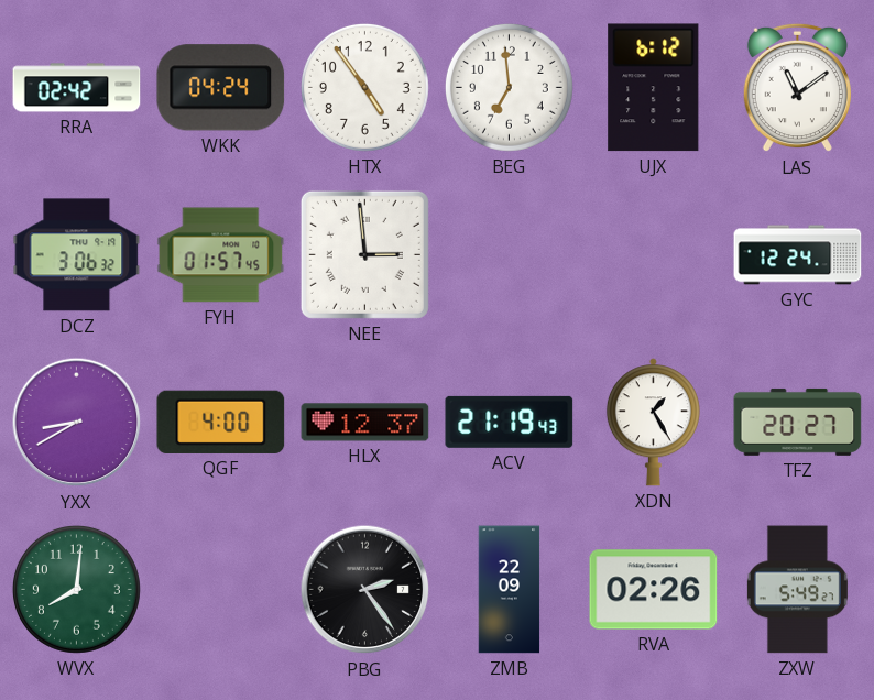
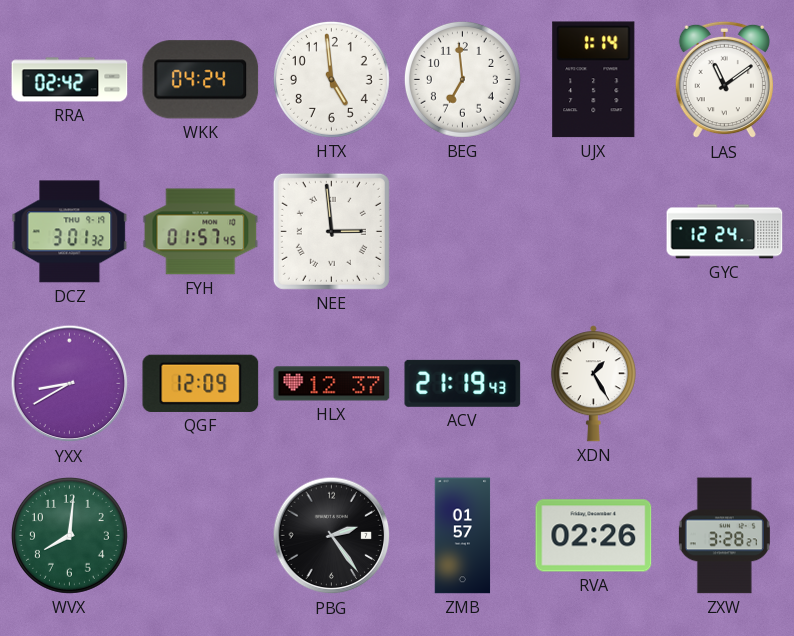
HTX: 4:54 -> 4:59
UJX: 6:12 -> 1:14
DCZ: 3:06 -> 3:01
QGF: 4:00 -> 12:09
TFZ: 20:27 -> none
ZMB: 22:09 -> 01:57
ZXW: 5:49 -> 3:28
